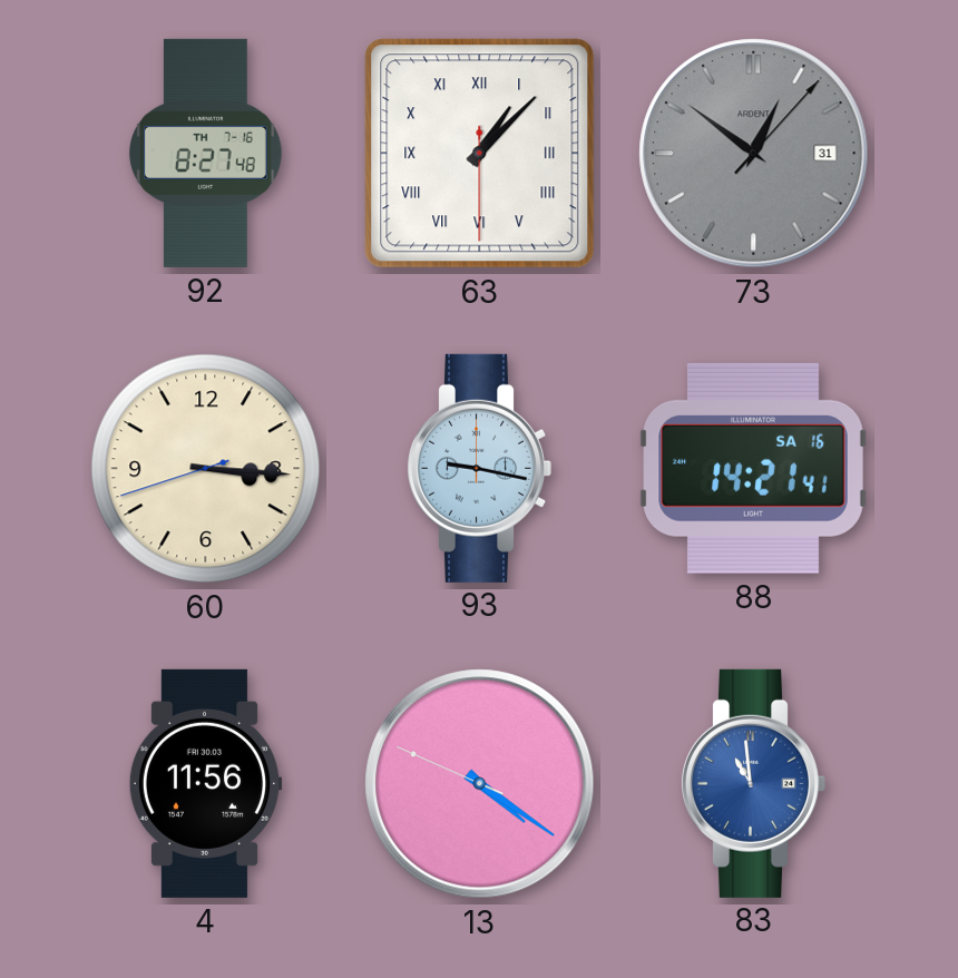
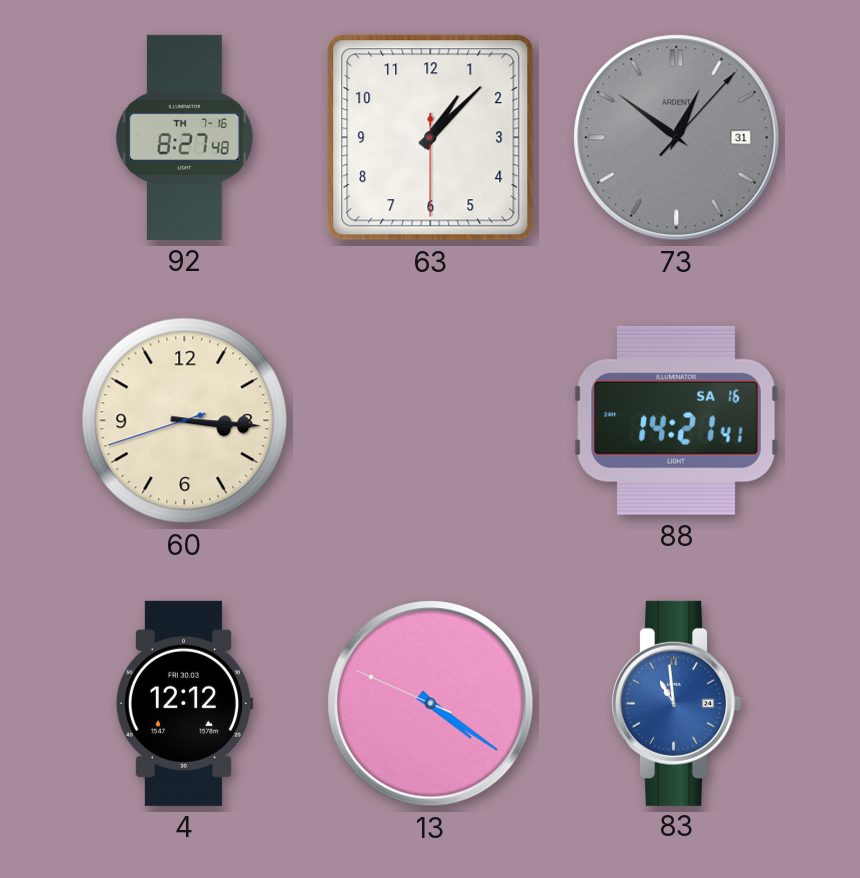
63 numerals: Roman -> Arabic
93: 9:17 -> none
4: 11:56 -> 12:12
